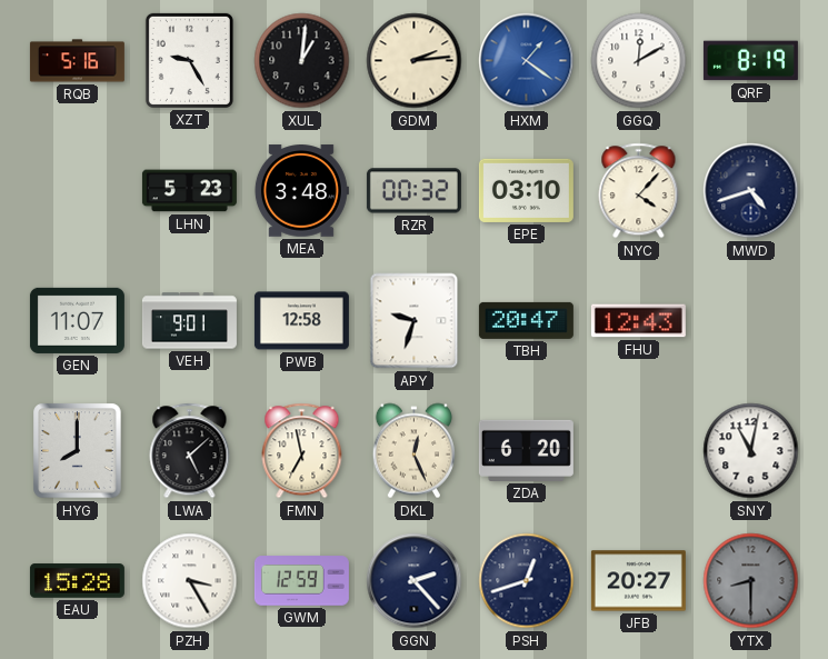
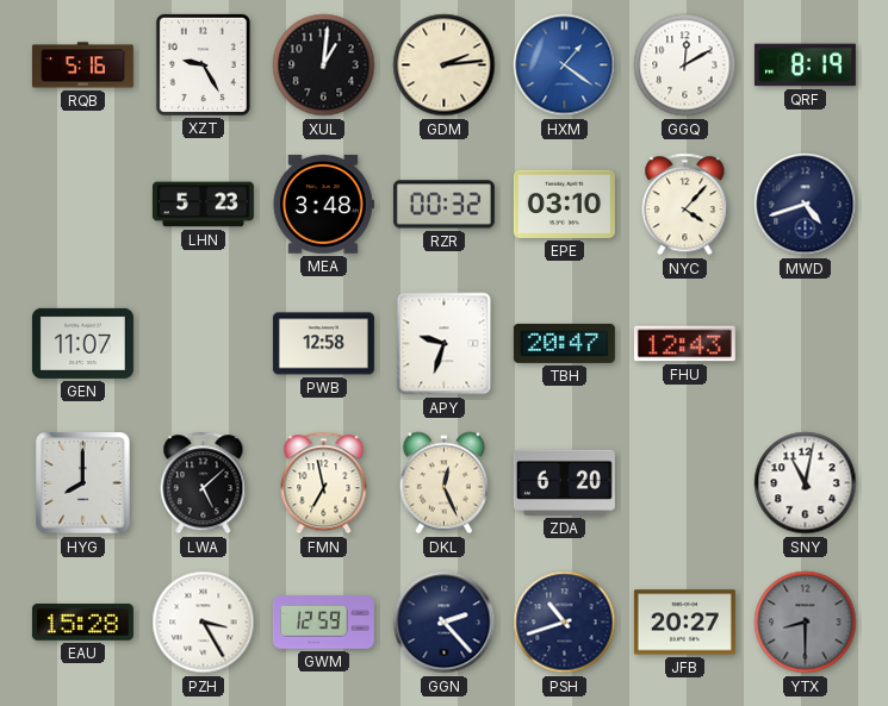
VEH: 9:01 -> none
PSH: 12:42 -> 10:42
